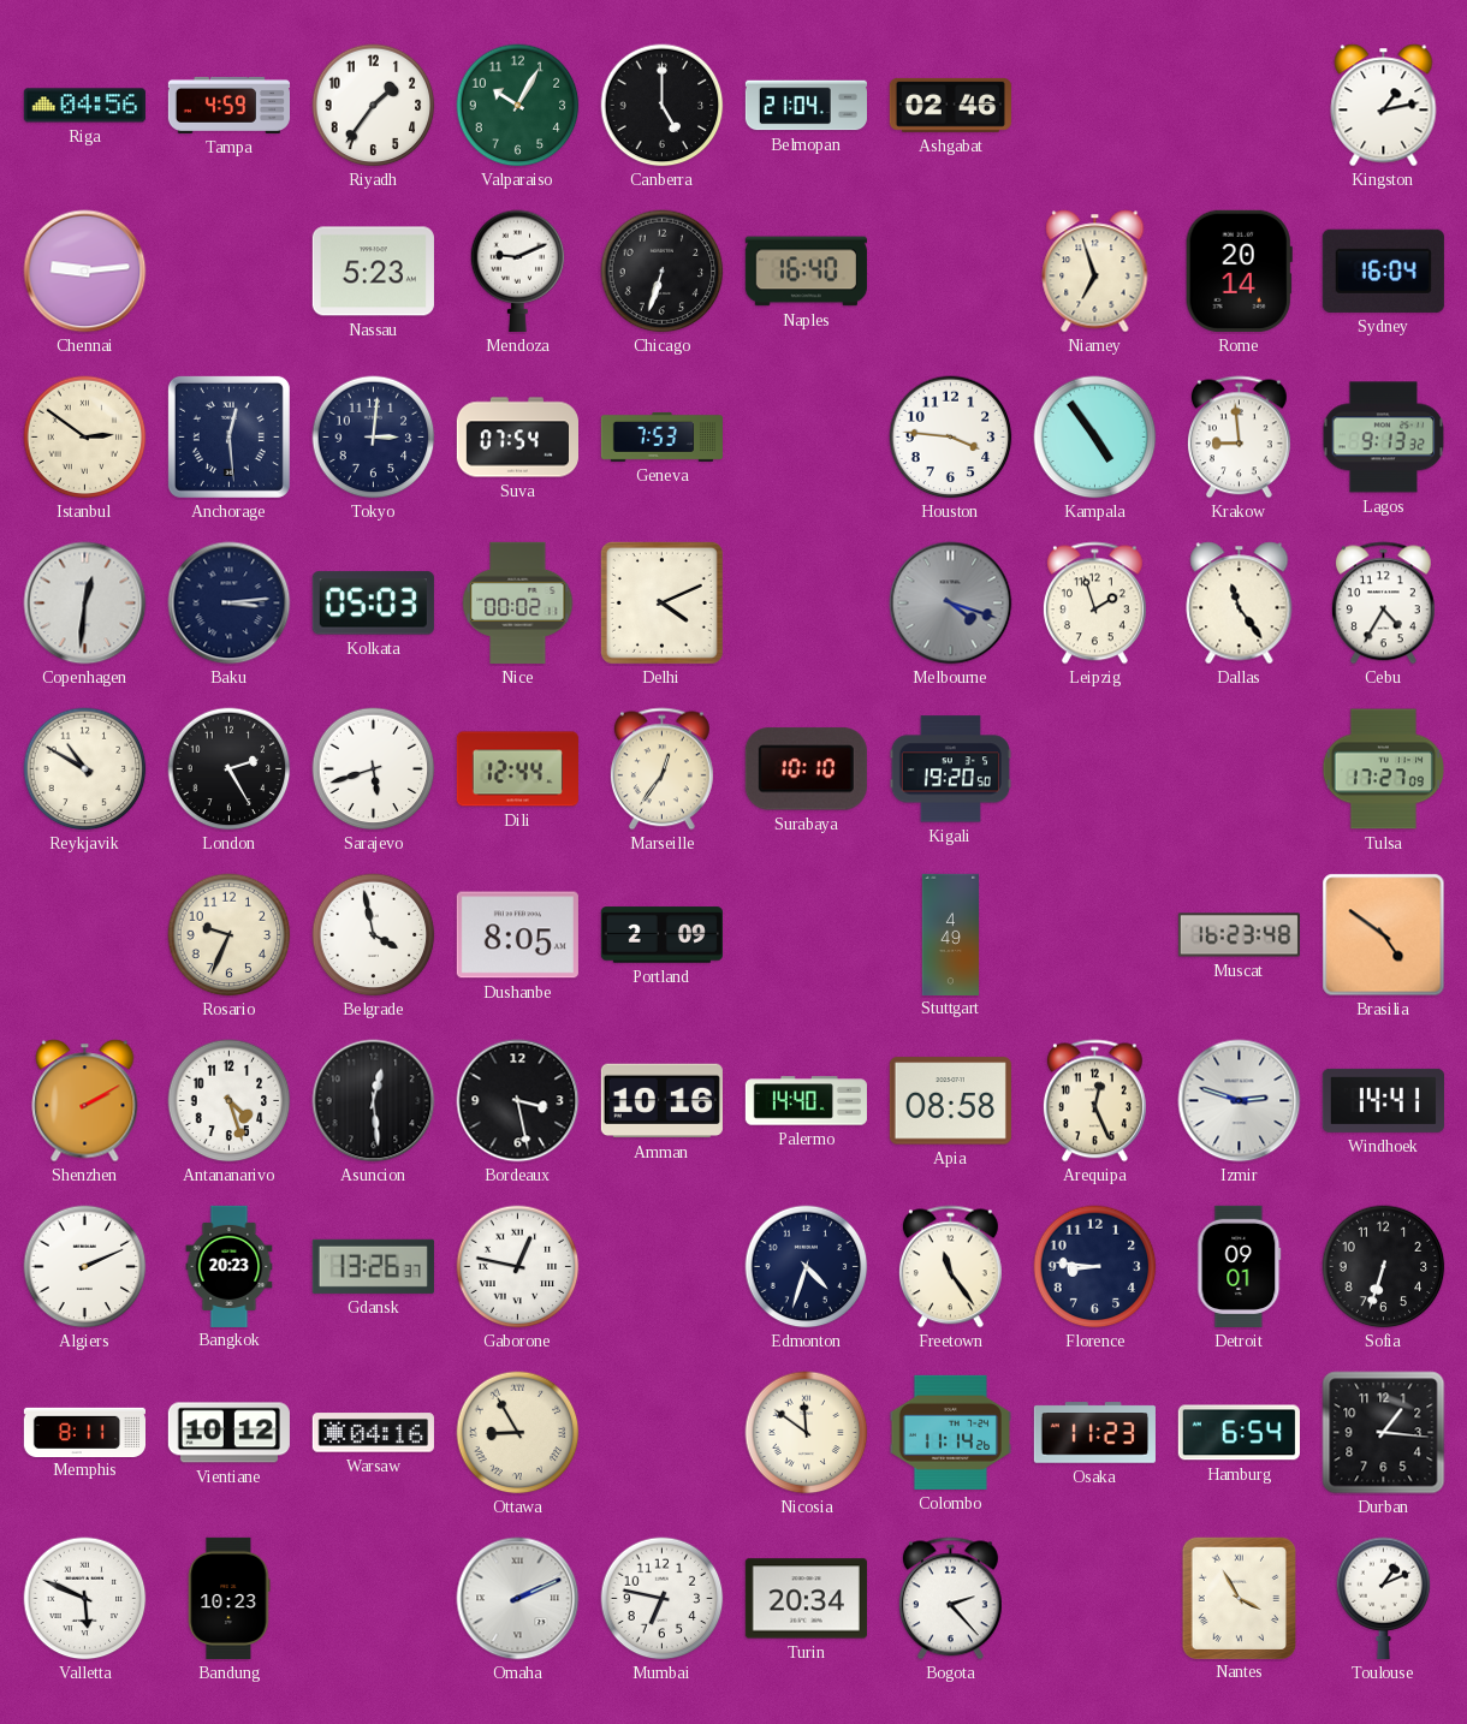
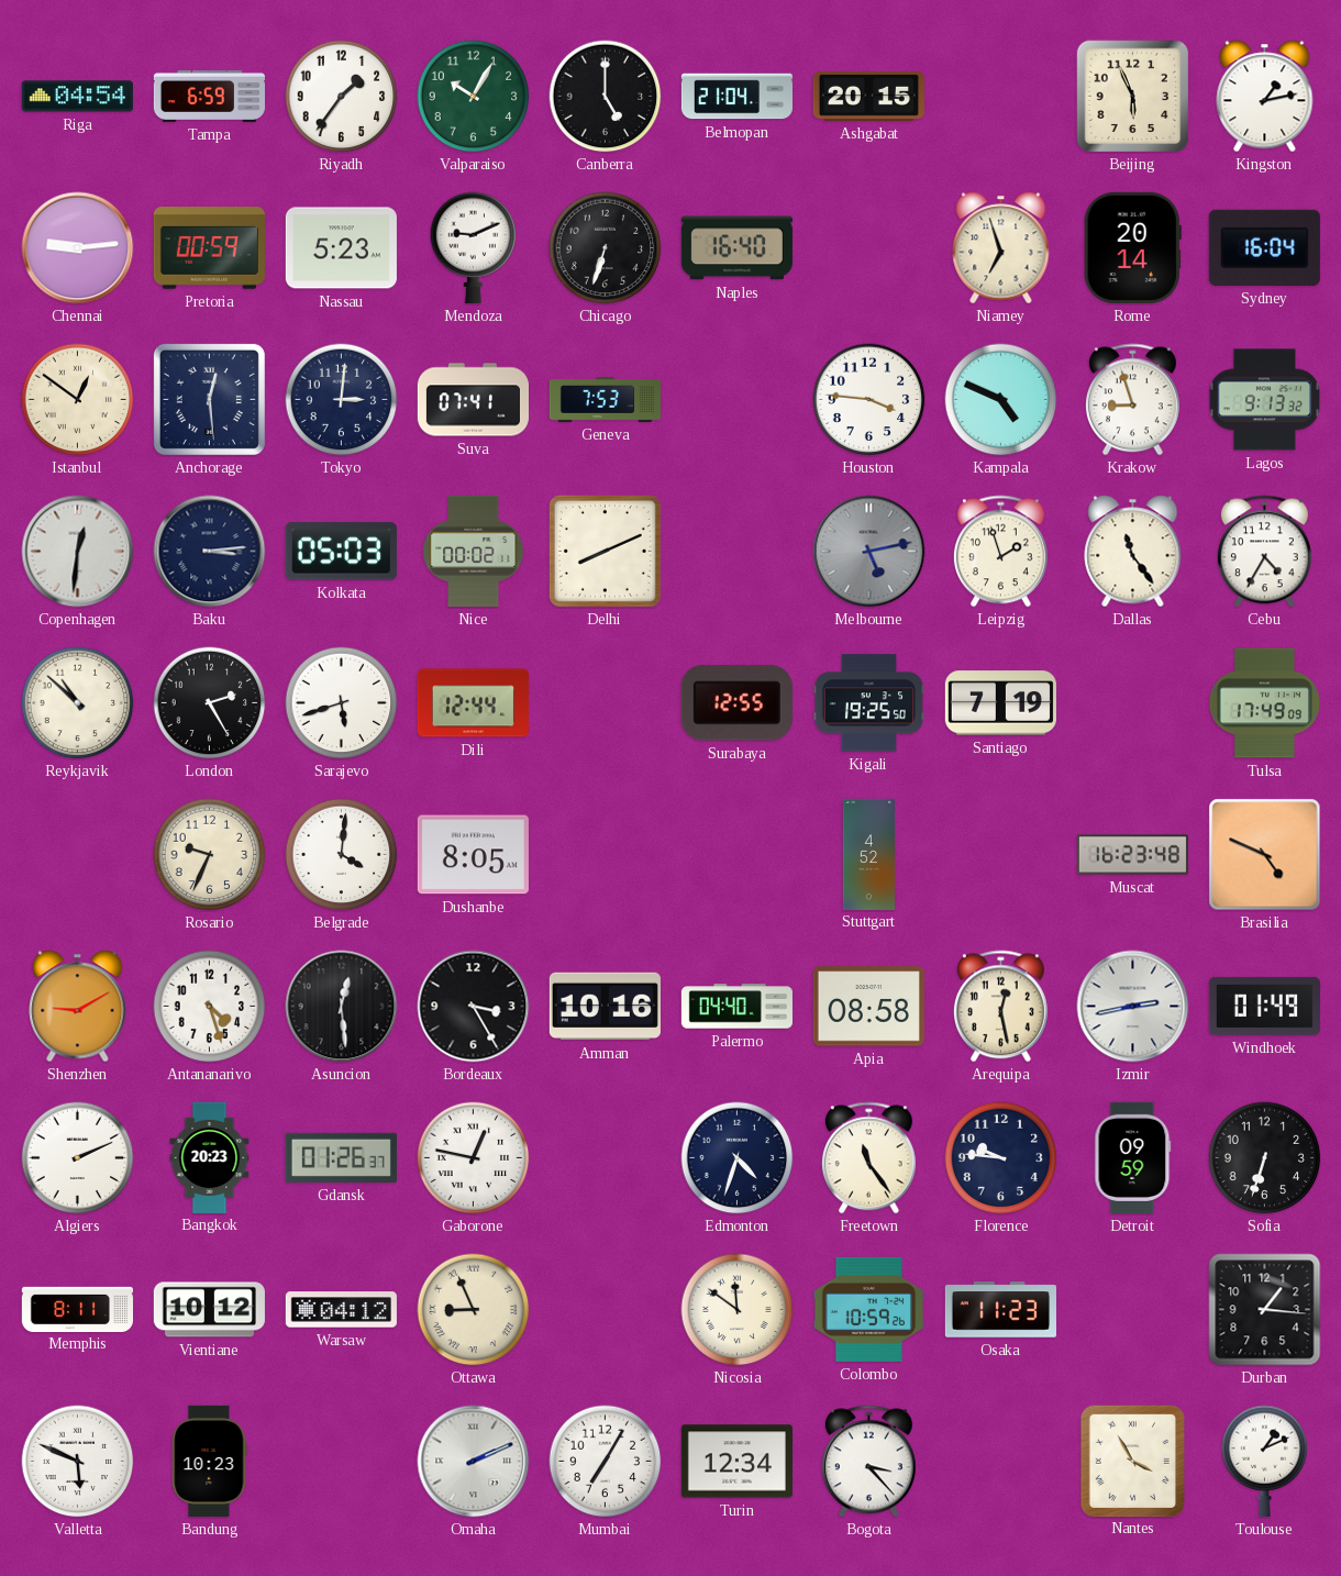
Riga: 04:56 -> 04:54
Tampa: 4:59 -> 6:59
Ashgabat: 02:46 -> 20:15
Beijing: none -> 5:56
Pretoria: none -> 00:59
Istanbul: 2:51 -> 12:51
Suva: 07:54 -> 07:41
Kampala: 4:54 -> 4:49
Krakow: 8:59 -> 8:57
Delhi: 4:11 -> 8:11
Melbourne: 4:18 -> 5:13
Reykjavik: 10:50 -> 10:52
Marseille: 12:36 -> none
Surabaya: 10:10 -> 12:55
Kigali: 19:20 -> 19:25
Santiago: none -> 7:19
Tulsa: 17:27 -> 17:49
Belgrade: 3:58 -> 4:01
Portland: 2:09 -> none
Stuttgart: 4:49 -> 4:52
Brasilia: 4:51 -> 4:49
Shenzhen: 2:10 -> 9:10
Bordeaux: 3:28 -> 3:25
Palermo: 14:40 -> 04:40
Arequipa: 12:26 -> 12:28
Izmir: 2:48 -> 2:43
Windhoek: 14:41 -> 01:49
Gdansk: 13:26 -> 01:26
Florence: 8:46 -> 9:46
Detroit: 09:01 -> 09:59
Warsaw: 04:16 -> 04:12
Ottawa: 8:55 -> 8:56
Colombo: 11:14 -> 10:59
Hamburg: 6:54 -> none
Mumbai: 6:47 -> 7:05
Turin: 20:34 -> 12:34
Bogota: 2:23 -> 3:23
